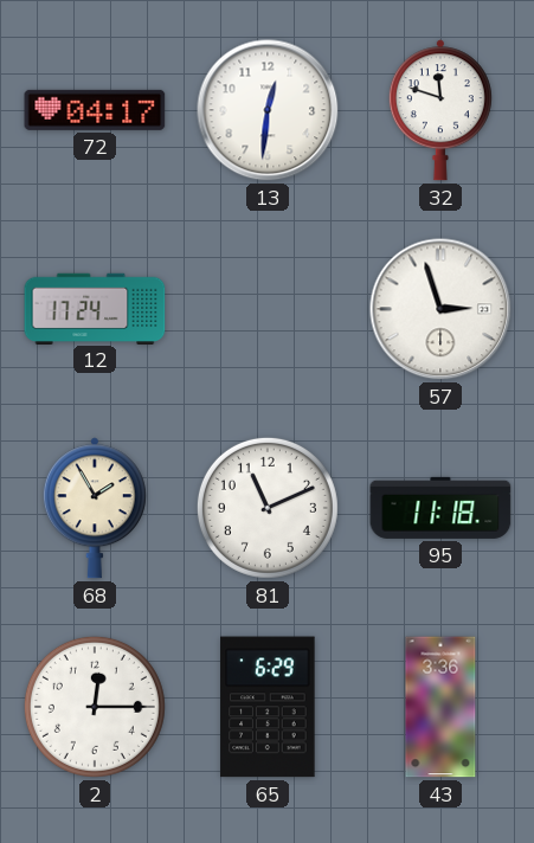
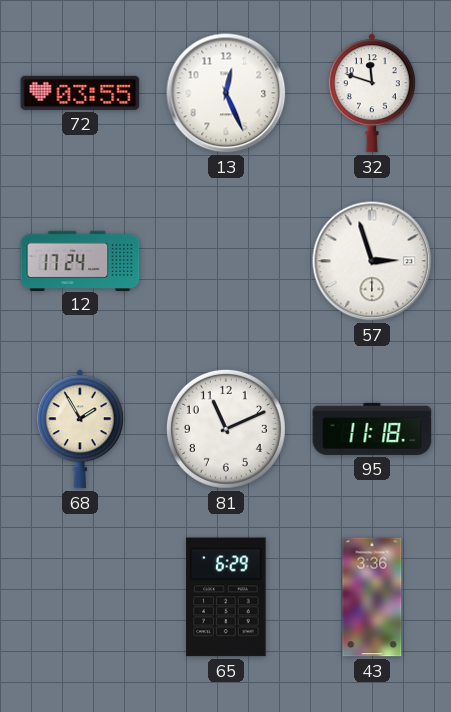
72: 04:17 -> 03:55
13: 12:31 -> 12:26
2: 12:15 -> none
